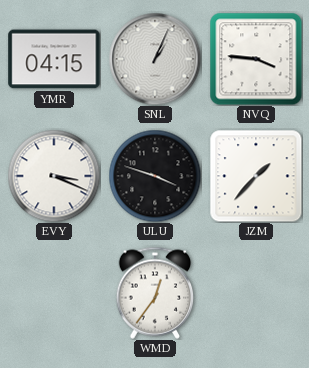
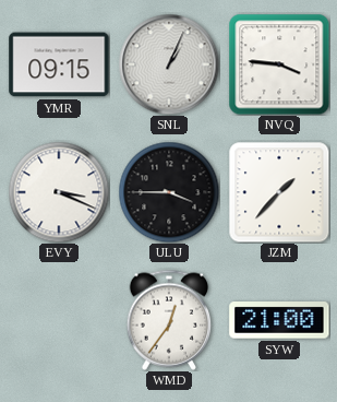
YMR: 04:15 -> 09:15
ULU: 3:48 -> 3:45
SYW: none -> 21:00
